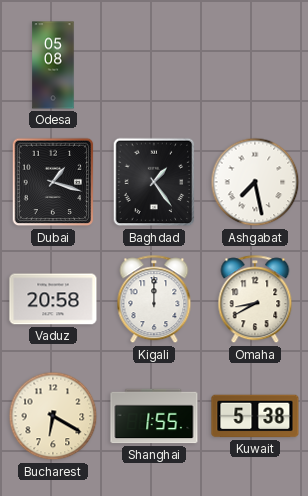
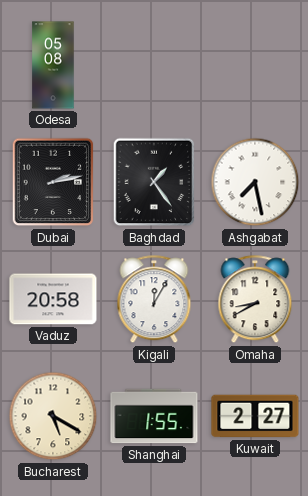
Dubai: 1:18 -> 2:13
Kigali: 12:00 -> 12:05
Bucharest: 6:20 -> 5:20
Kuwait: 5:38 -> 2:27
